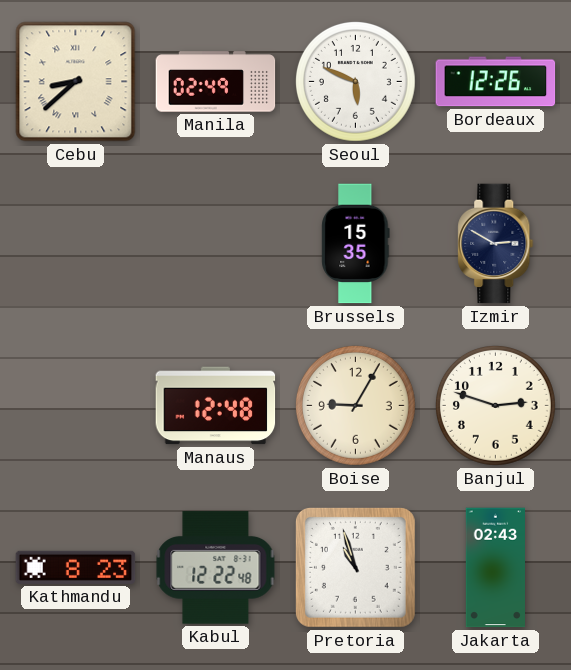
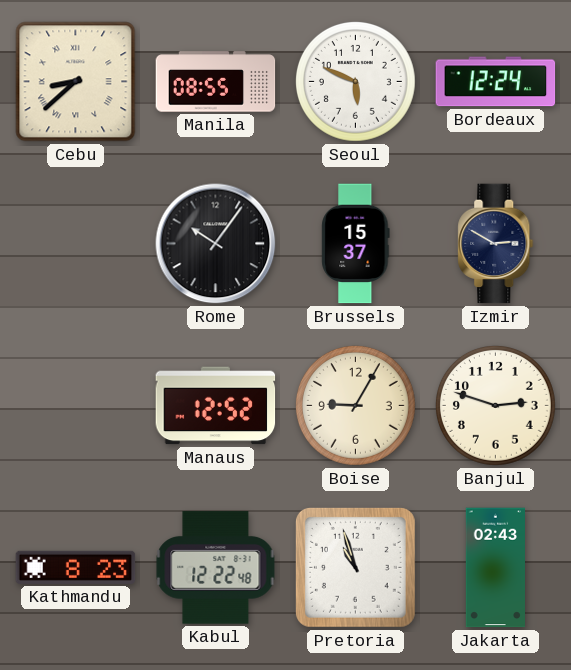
Manila: 02:49 -> 08:55
Bordeaux: 12:26 -> 12:24
Rome: none -> 10:06
Brussels: 15:35 -> 15:37
Manaus: 12:48 -> 12:52
